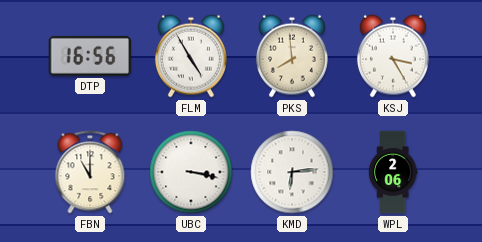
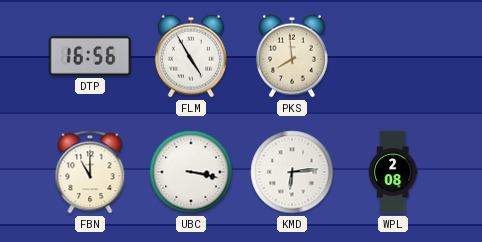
KSJ: 3:25 -> none
WPL: 2:06 -> 2:08
